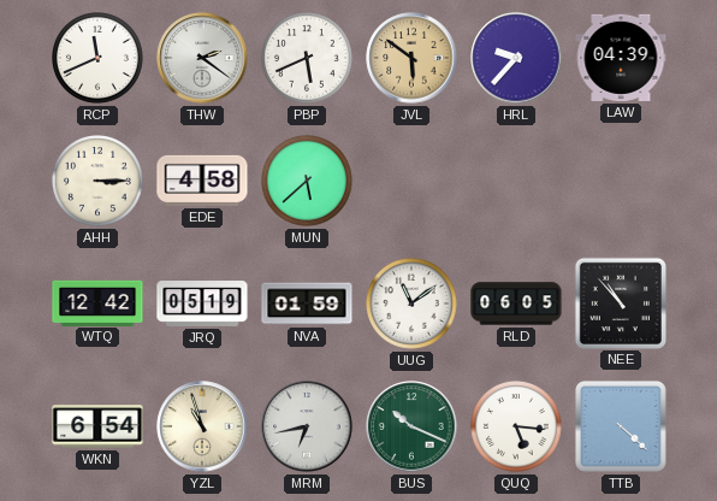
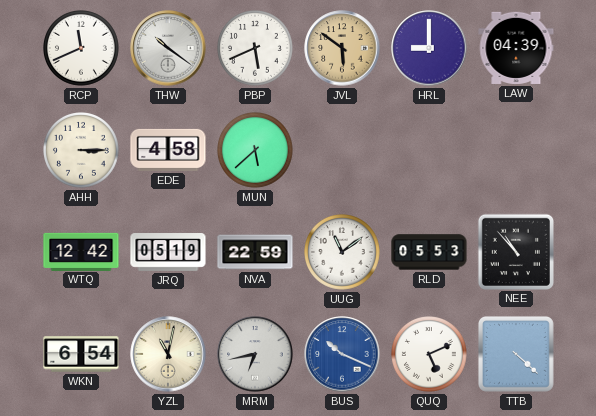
THW: 2:21 -> 10:21
HRL: 9:37 -> 9:00
NVA: 01:59 -> 22:59
RLD: 06:05 -> 05:53
YZL: 10:57 -> 11:02
BUS dial: green -> blue
QUQ: 5:16 -> 5:11
